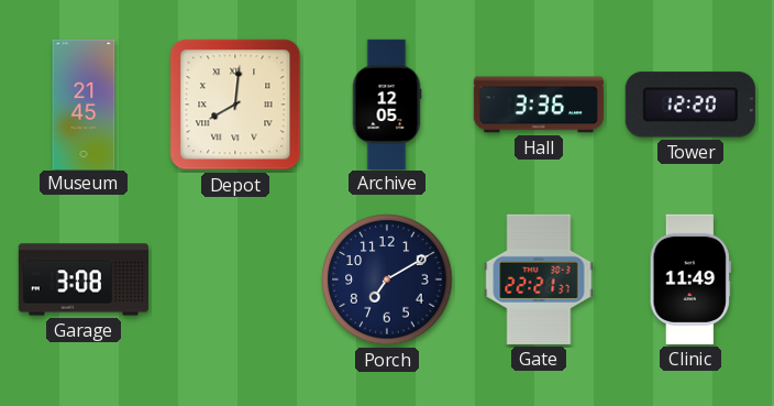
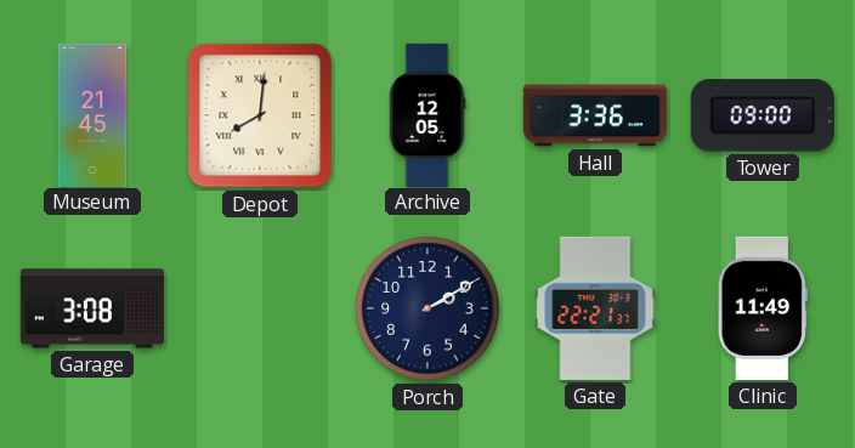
Tower: 12:20 -> 09:00
Porch: 7:10 -> 2:10
